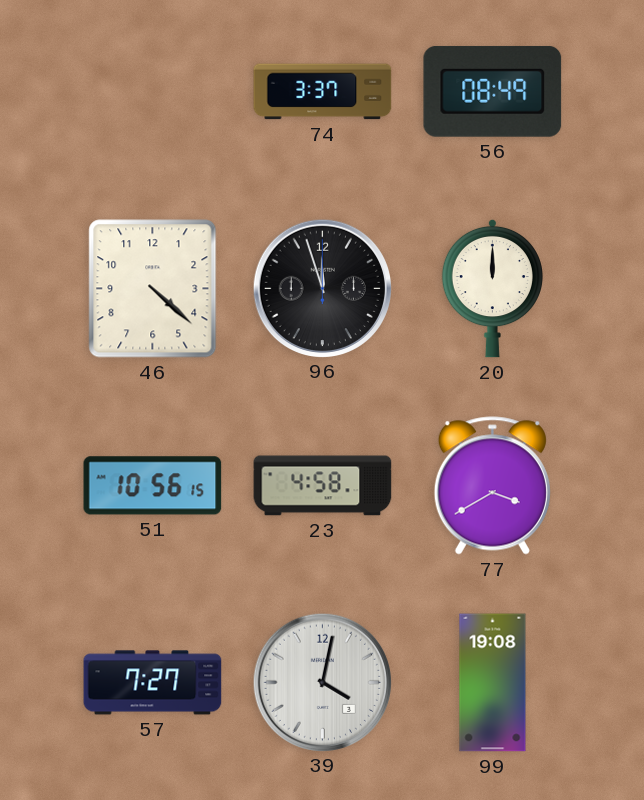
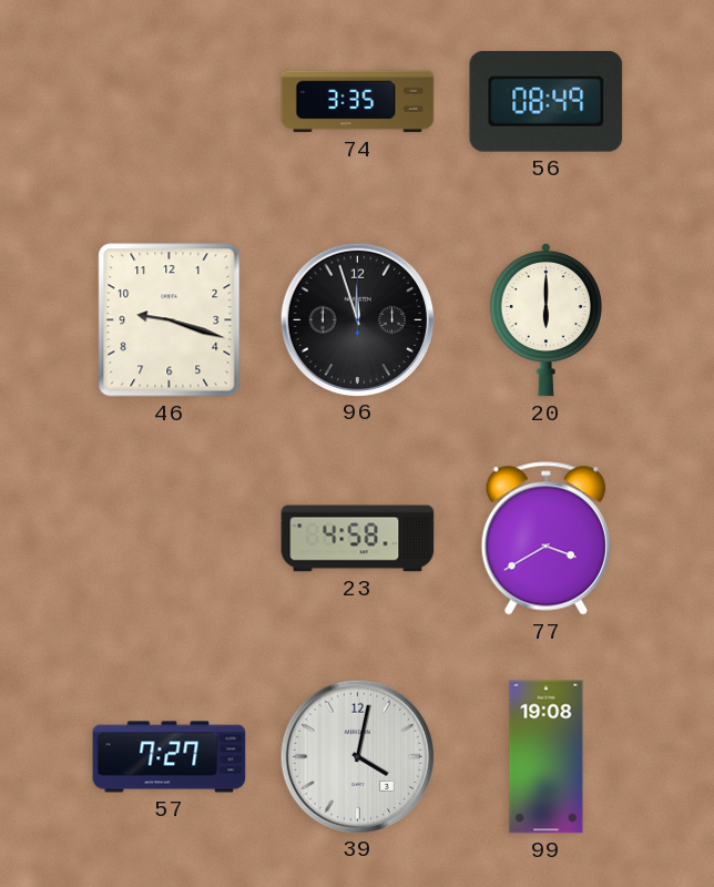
74: 3:37 -> 3:35
46: 4:22 -> 9:18
20: 12:00 -> 6:00
51: 10:56 -> none
